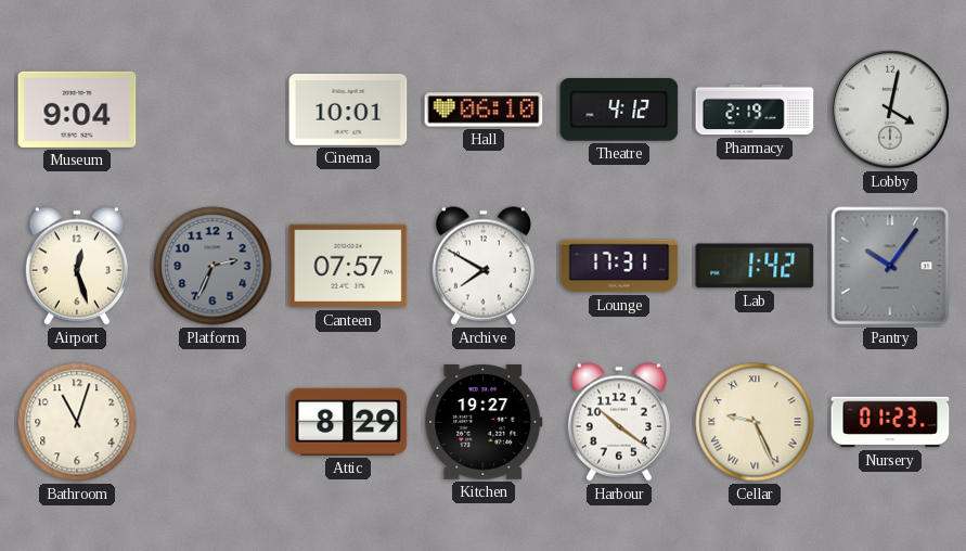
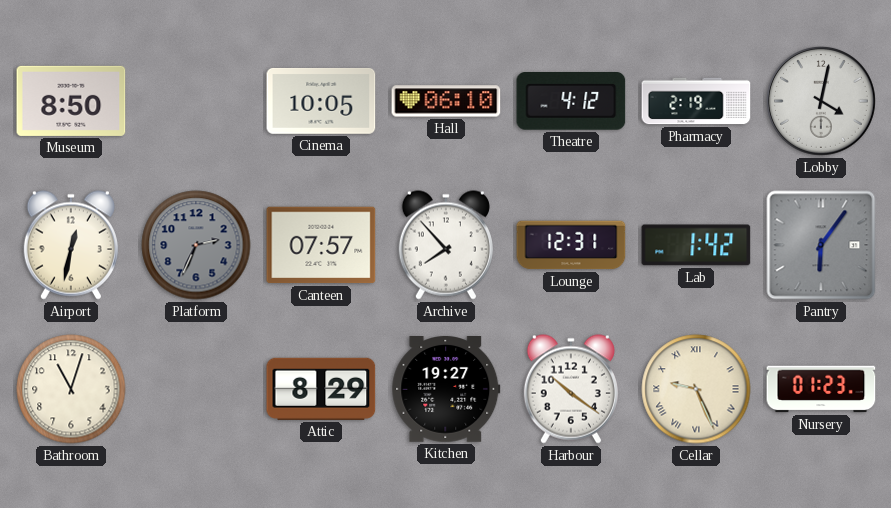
Museum: 9:04 -> 8:50
Cinema: 10:01 -> 10:05
Airport: 12:27 -> 12:32
Archive: 7:50 -> 7:53
Lounge: 17:31 -> 12:31
Pantry: 10:06 -> 6:06
